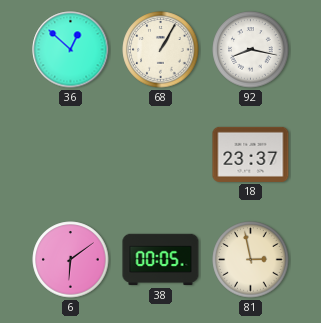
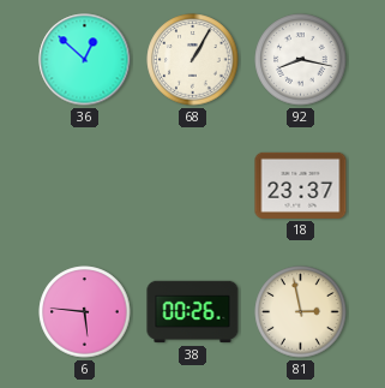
6: 6:09 -> 5:46
38: 00:05 -> 00:26
